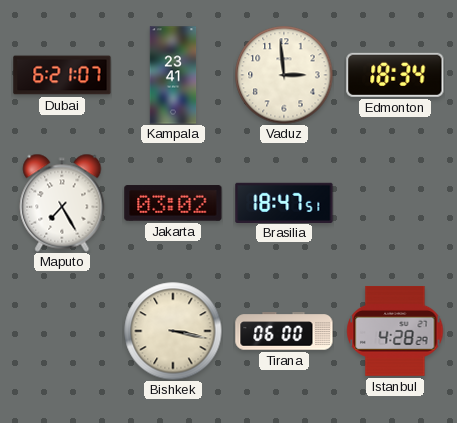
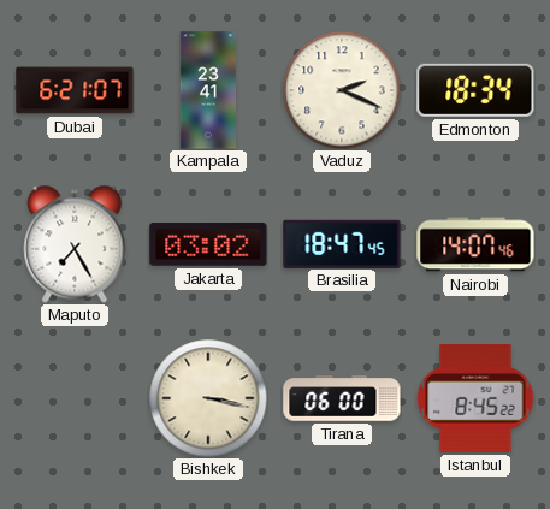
Vaduz: 2:59 -> 2:19
Brasilia: 18:47:51 -> 18:47:45
Nairobi: none -> 14:07
Istanbul: 4:28 -> 8:45
